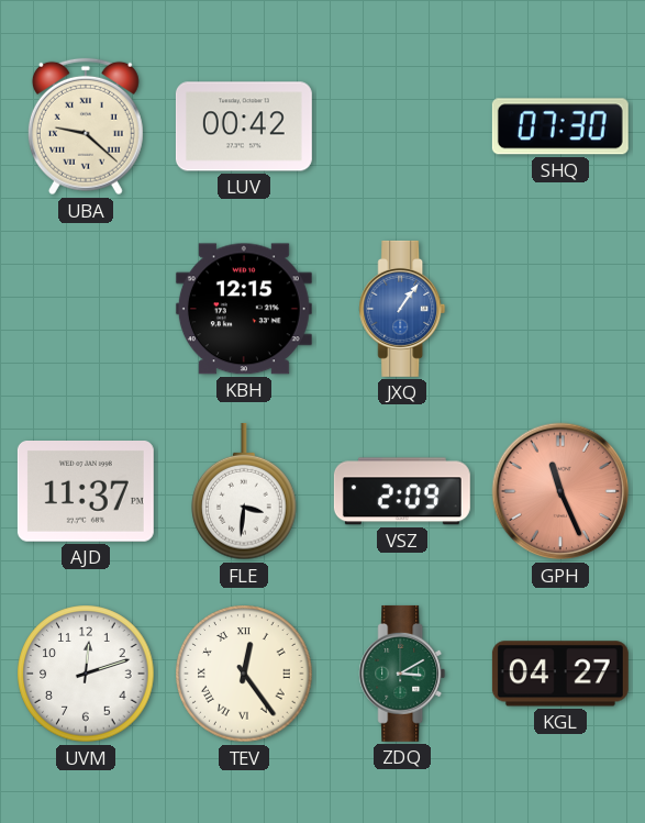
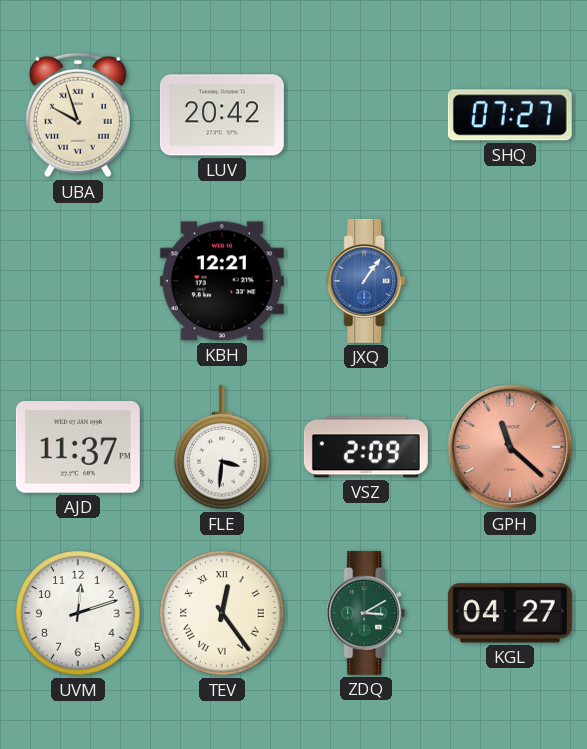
UBA: 9:22 -> 9:57
LUV: 00:42 -> 20:42
SHQ: 07:30 -> 07:27
KBH: 12:15 -> 12:21
GPH: 11:26 -> 11:22
